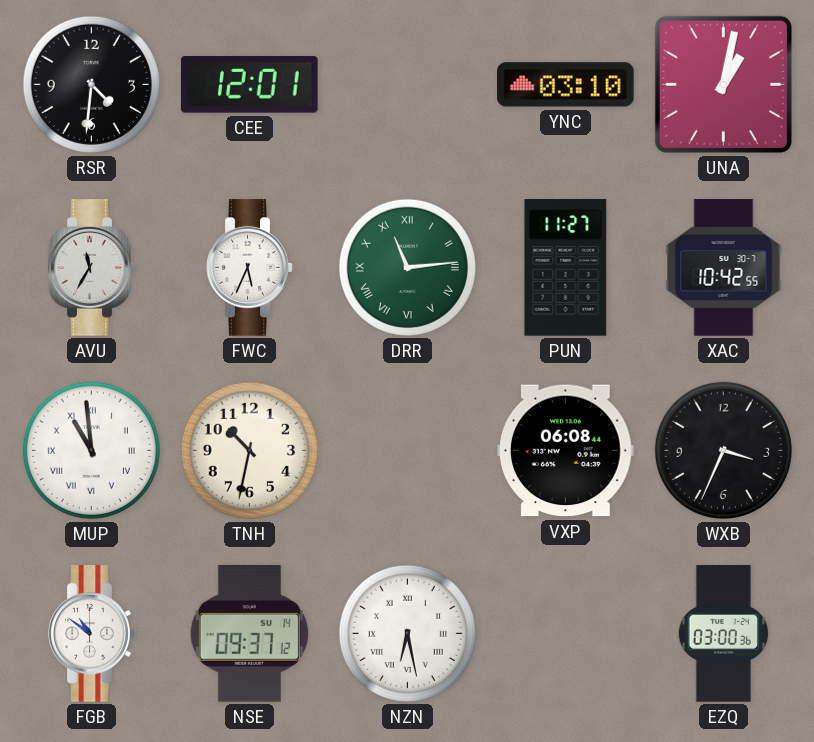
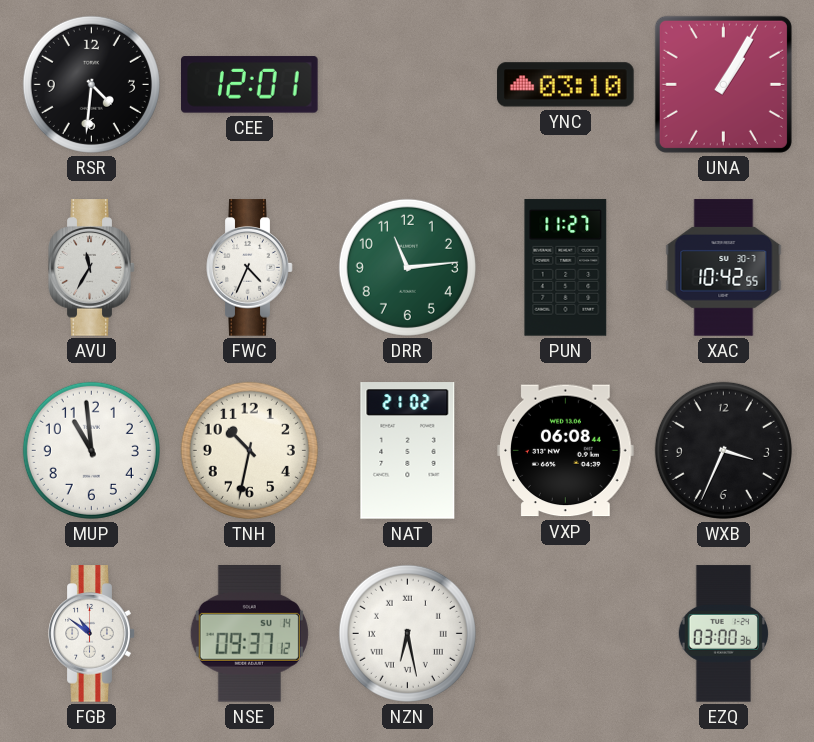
UNA: 1:02 -> 1:05
FWC: 5:34 -> 4:34
DRR numerals: Roman -> Arabic
MUP numerals: Roman -> Arabic
NAT: none -> 21:02
